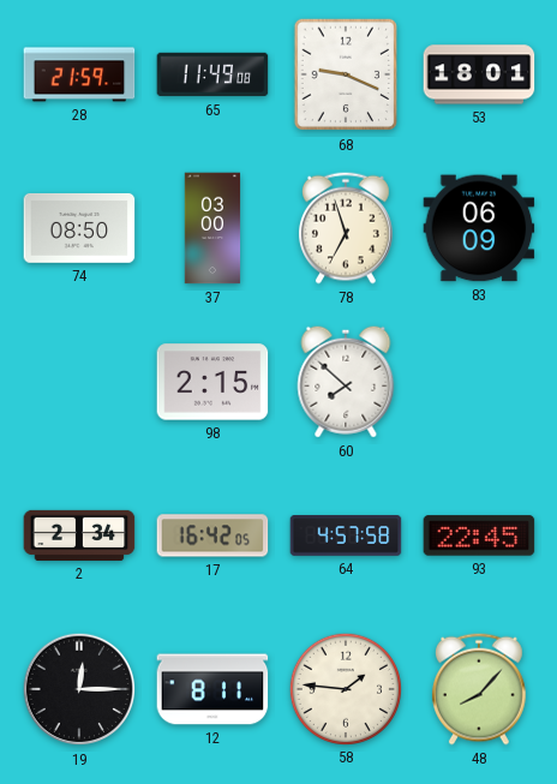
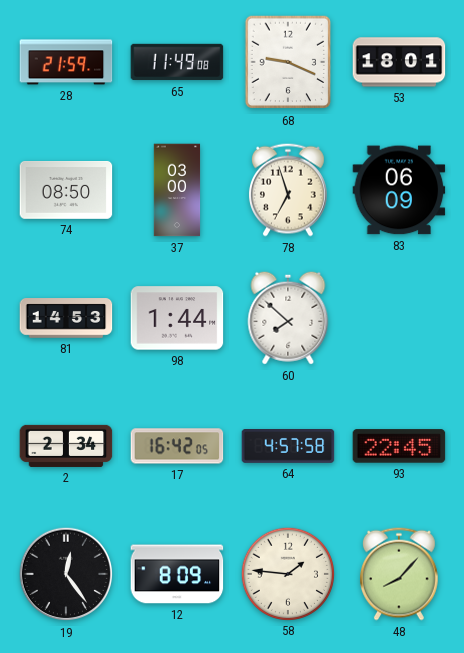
81: none -> 14:53
98: 2:15 -> 1:44
19: 12:15 -> 12:24
12: 8:11 -> 8:09
